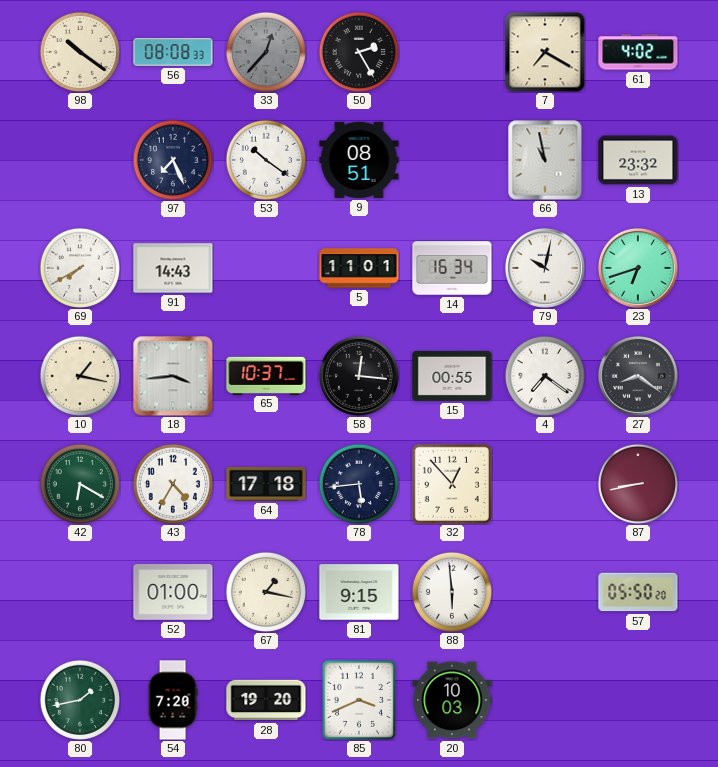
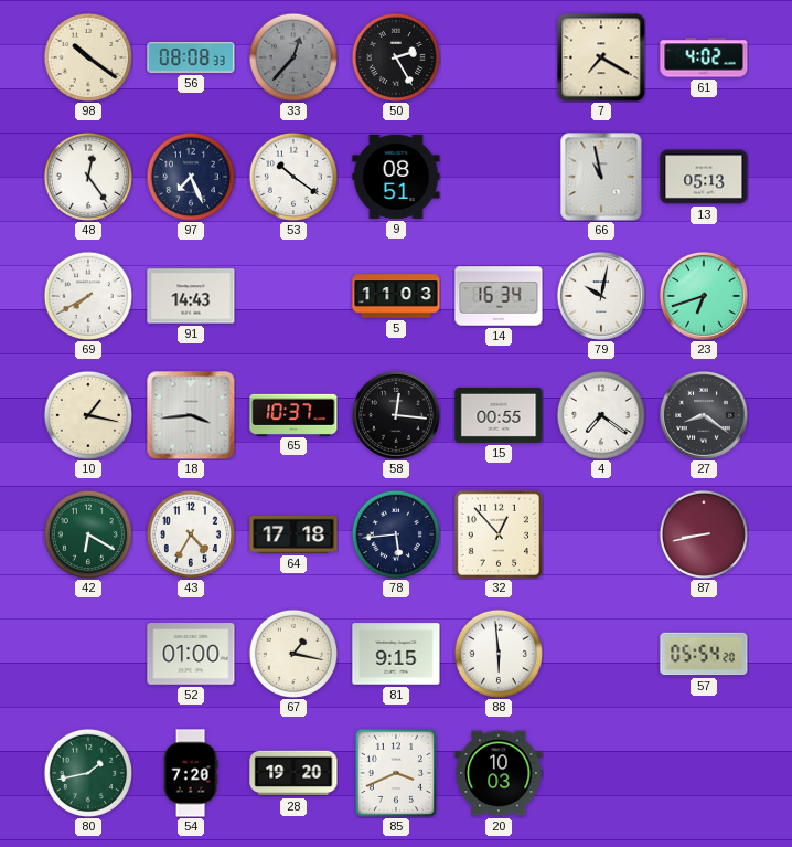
48: none -> 12:24
13: 23:32 -> 05:13
5: 11:01 -> 11:03
57: 05:50 -> 05:54
